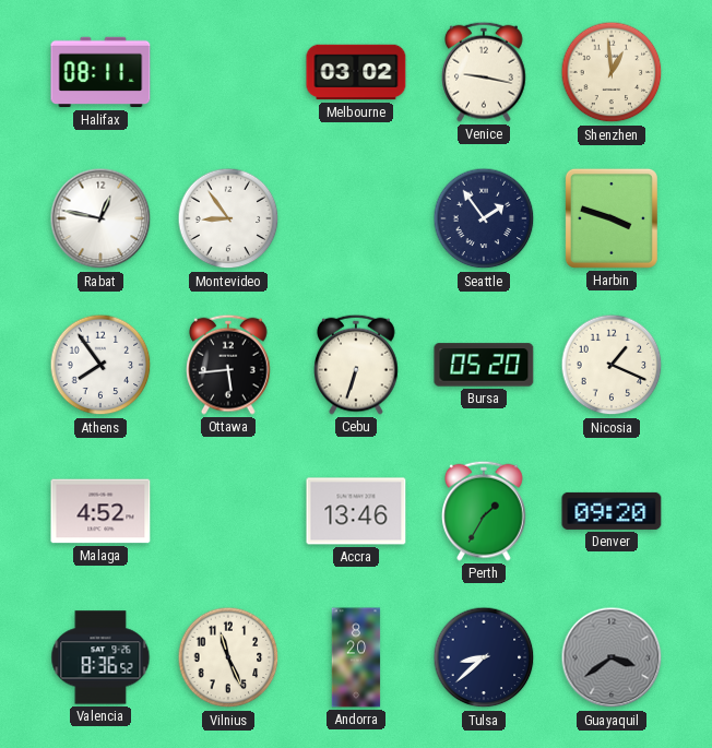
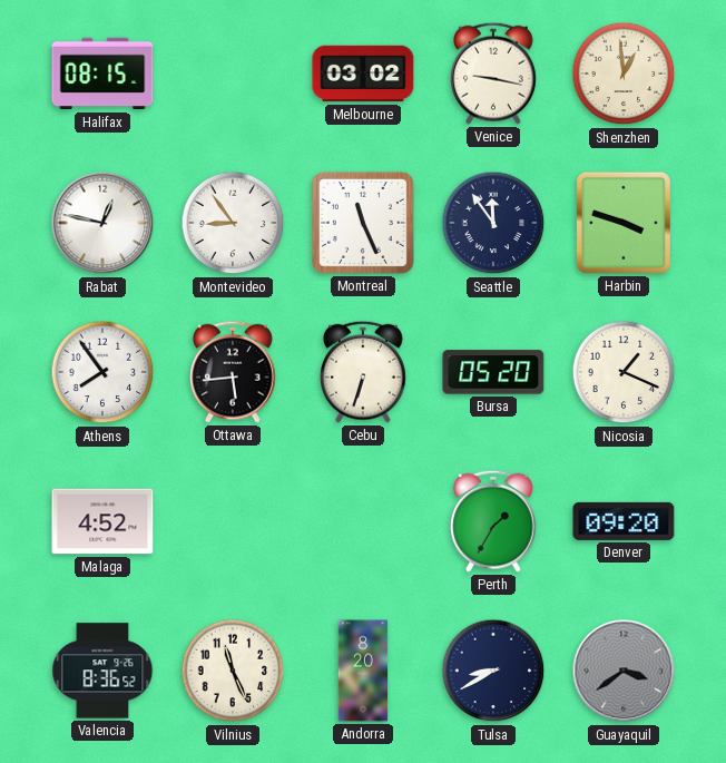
Halifax: 08:11 -> 08:15
Montreal: none -> 11:26
Seattle: 1:54 -> 11:54
Accra: 13:46 -> none
Tulsa: 8:38 -> 8:40
